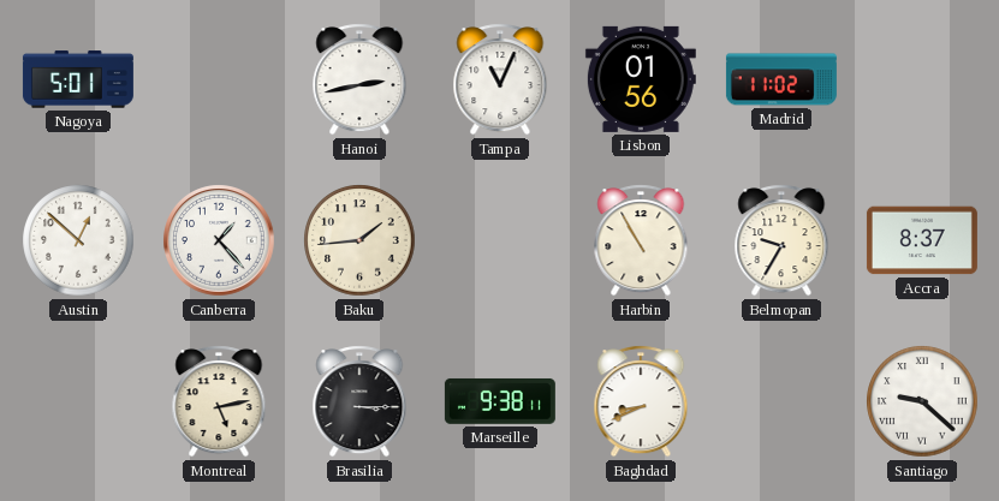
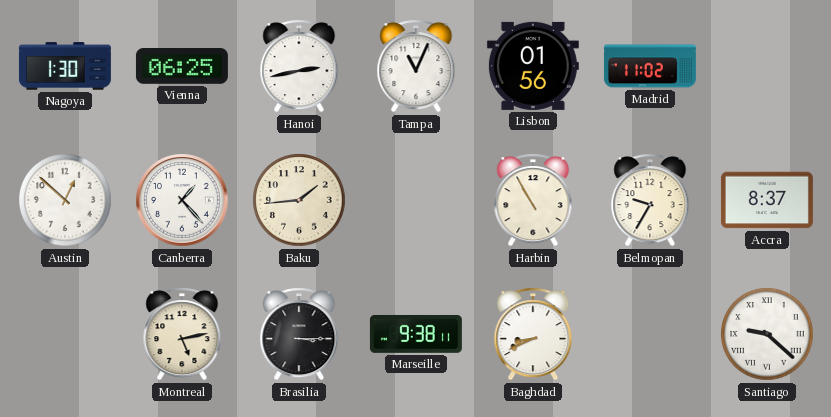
Nagoya: 5:01 -> 1:30
Vienna: none -> 06:25
